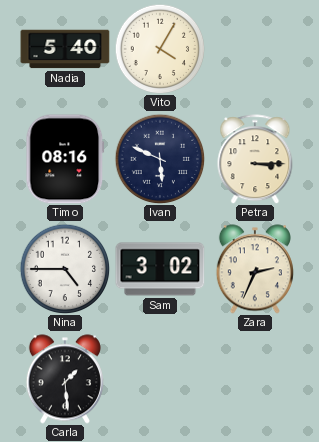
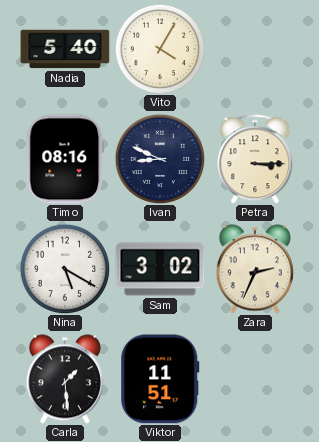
Ivan: 5:49 -> 8:49
Nina: 4:45 -> 5:20
Viktor: none -> 11:51
